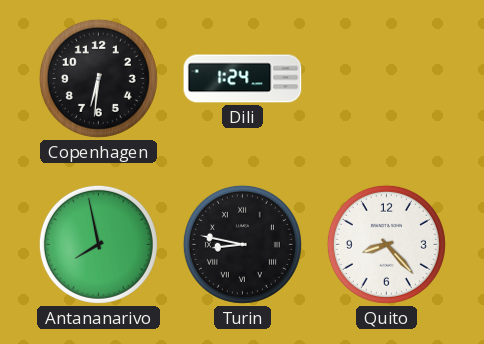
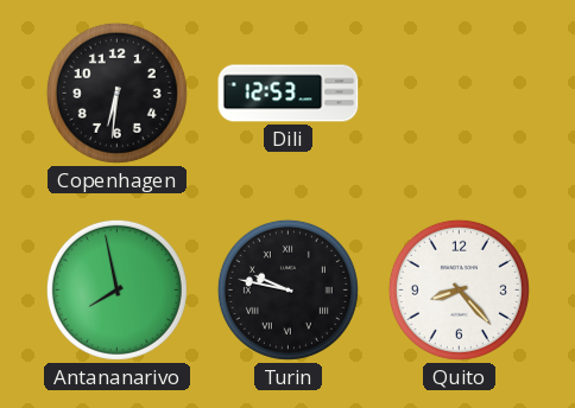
Dili: 1:24 -> 12:53
Turin: 8:47 -> 9:47
